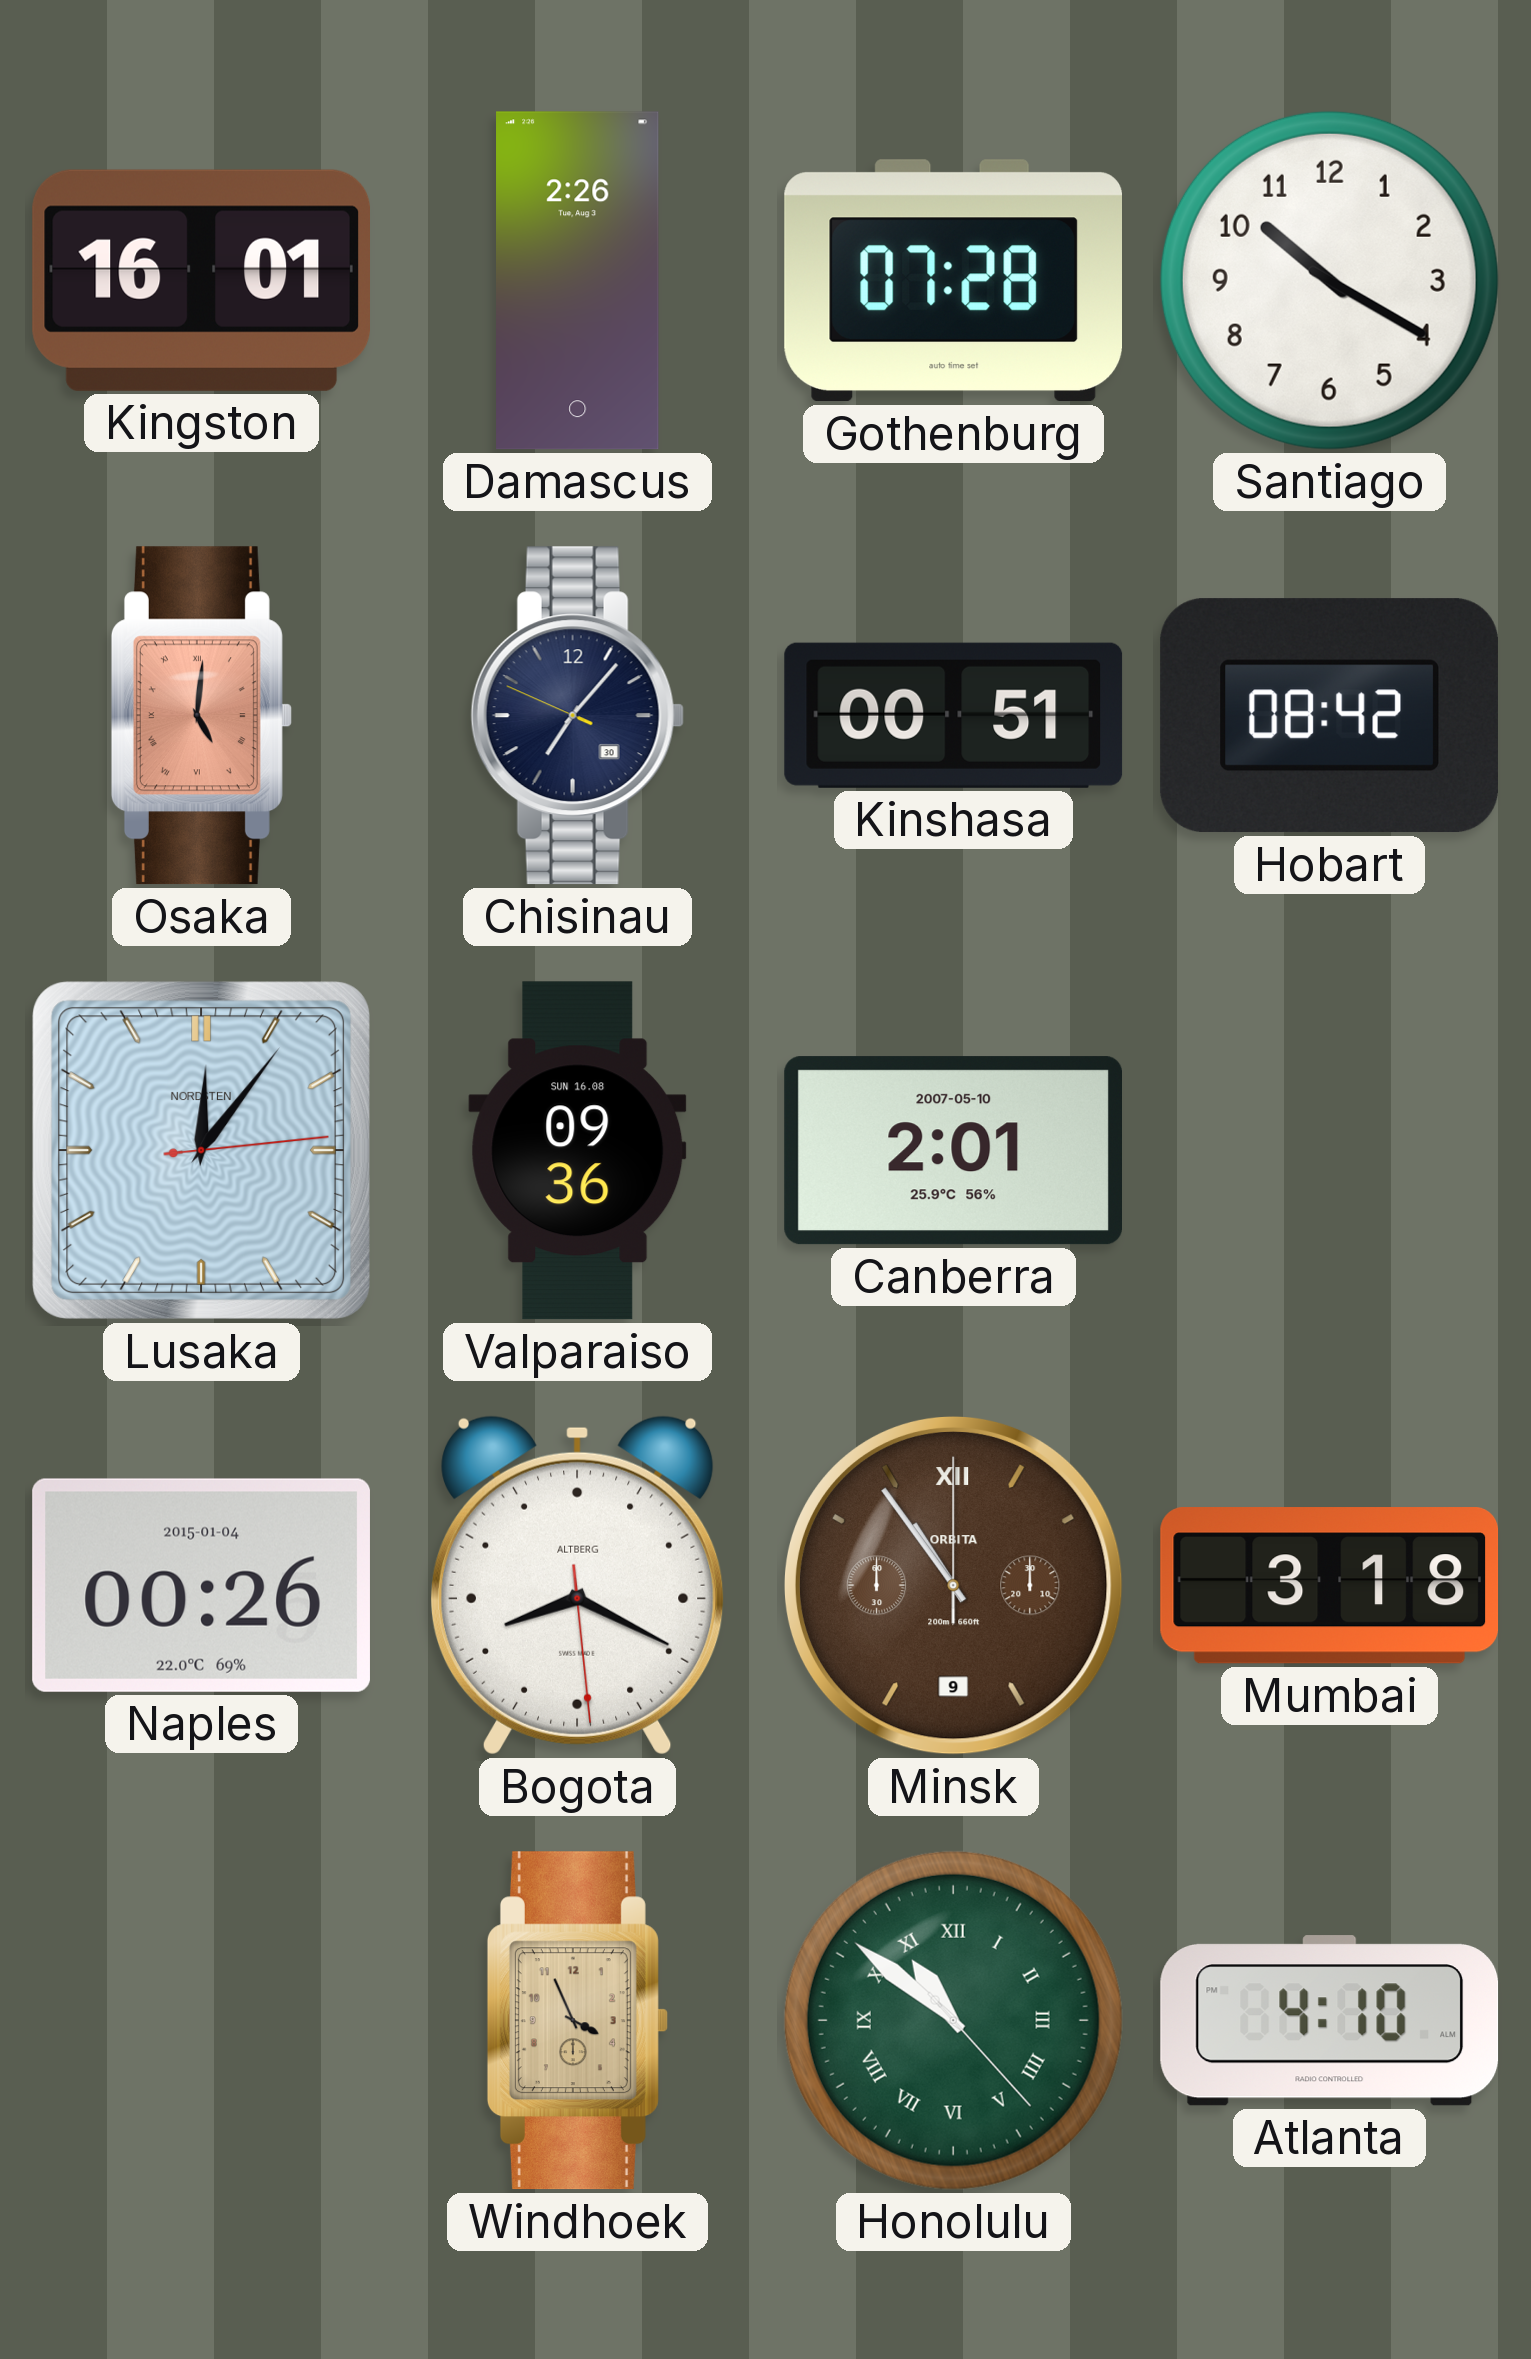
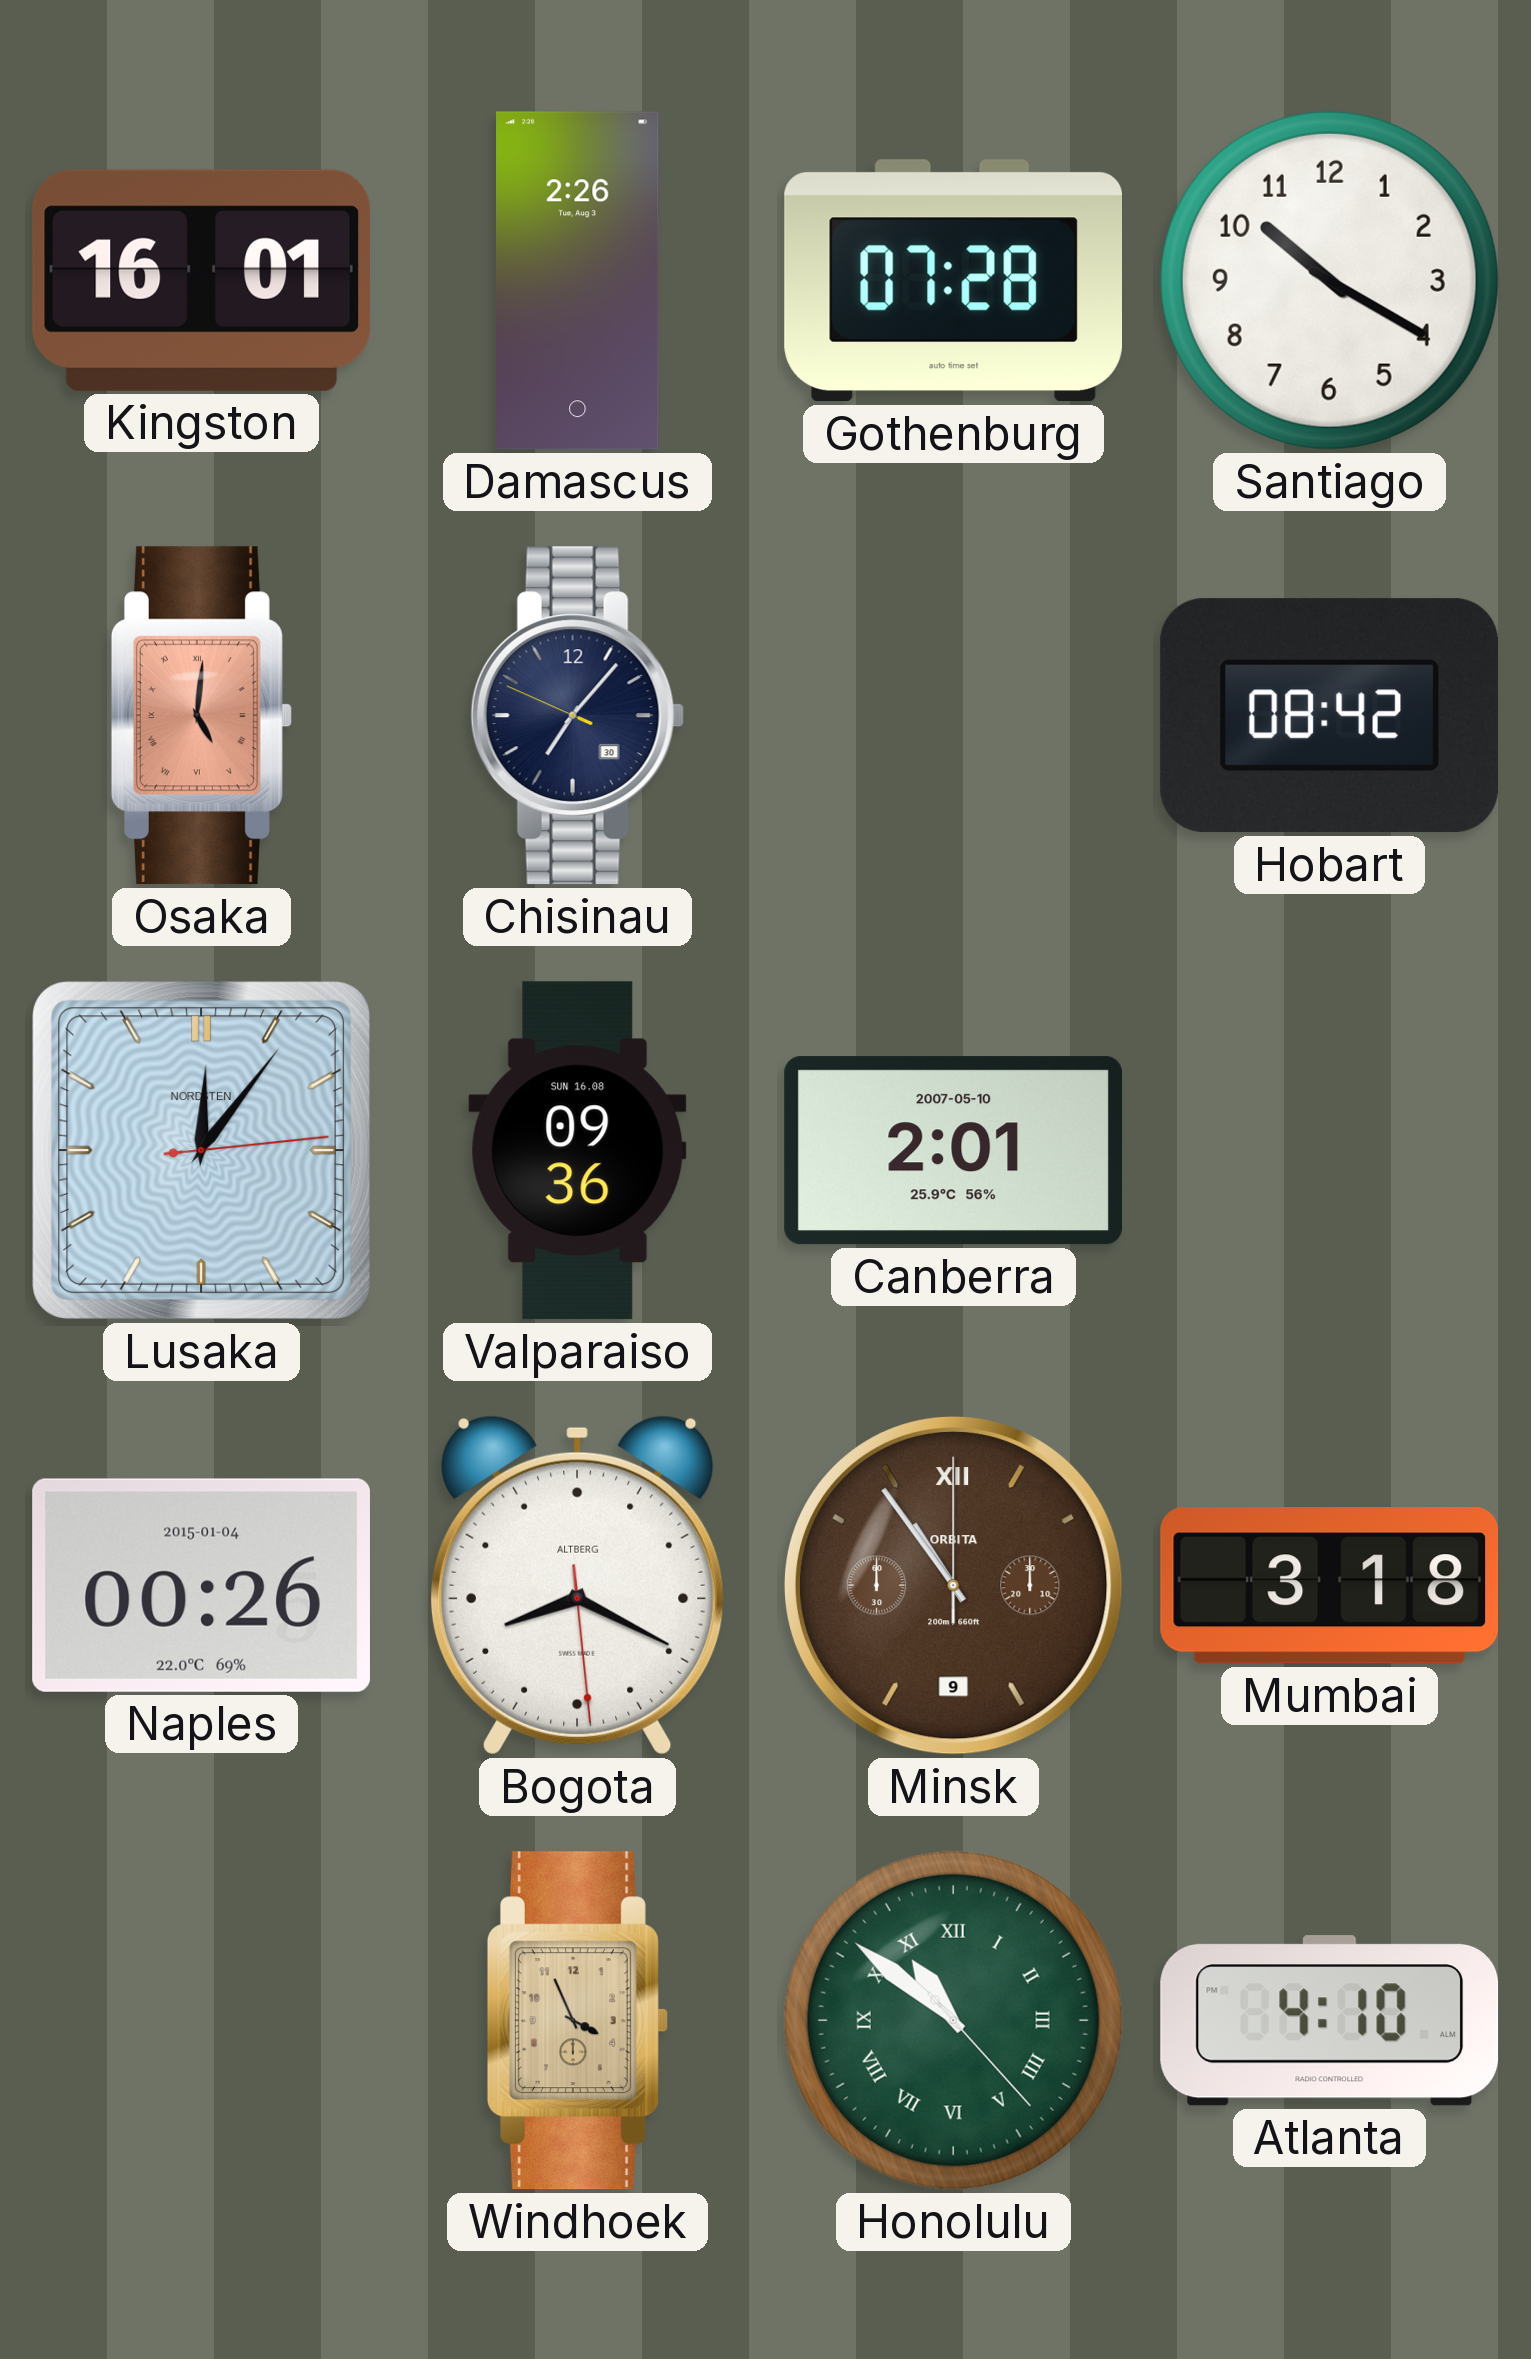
Kinshasa: 00:51 -> none
